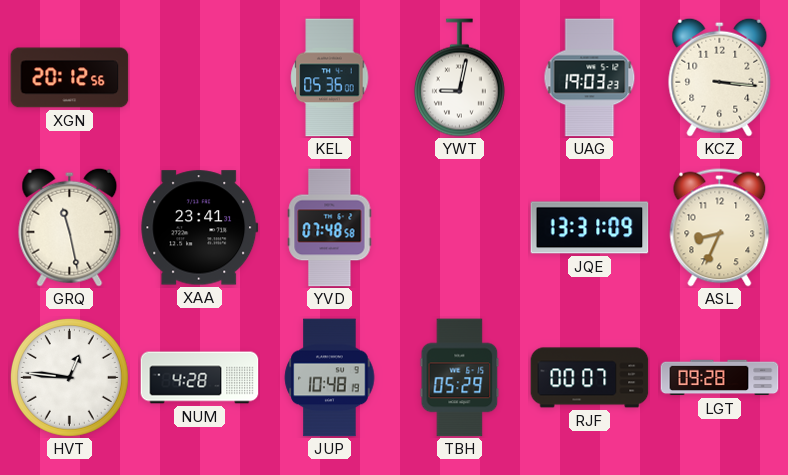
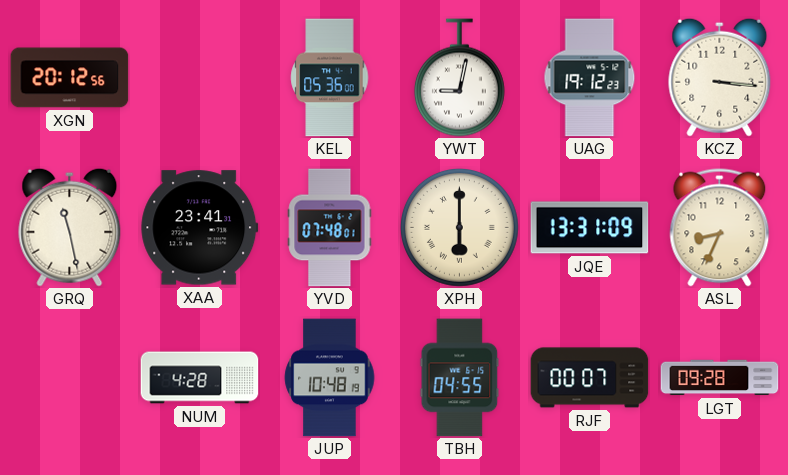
UAG: 19:03 -> 19:12
YVD: 07:48:58 -> 07:48:01
XPH: none -> 6:00
HVT: 12:46 -> none
TBH: 05:29 -> 04:55
